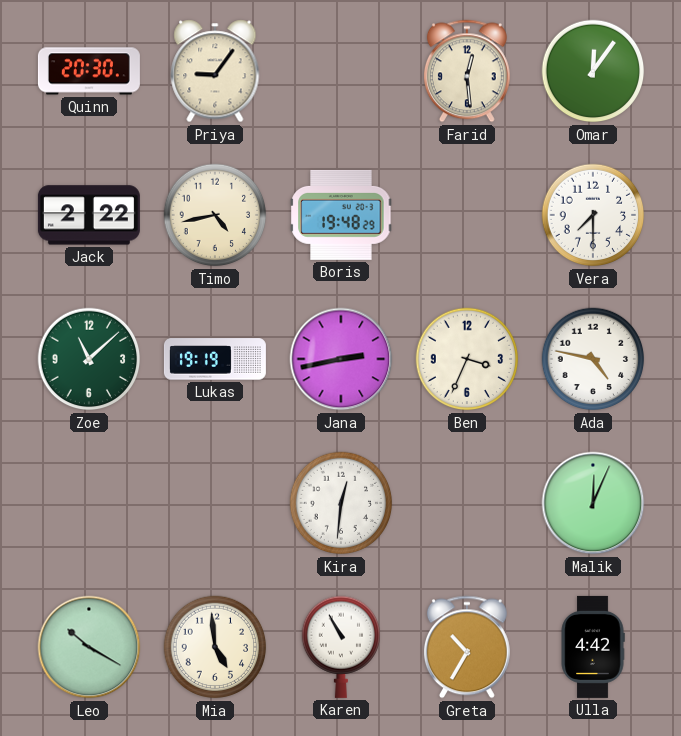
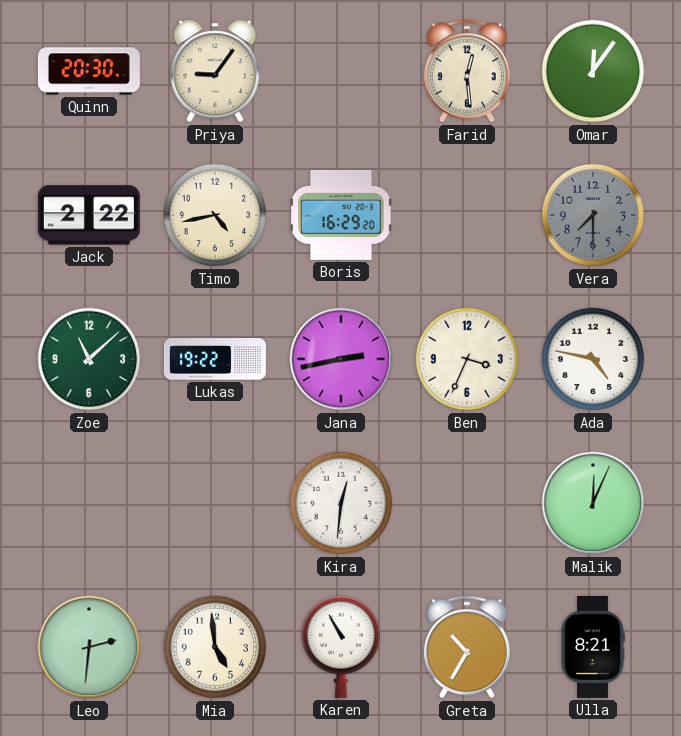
Boris: 19:48 -> 16:29
Vera dial: white -> grey
Lukas: 19:19 -> 19:22
Leo: 10:20 -> 2:31
Ulla: 4:42 -> 8:21
